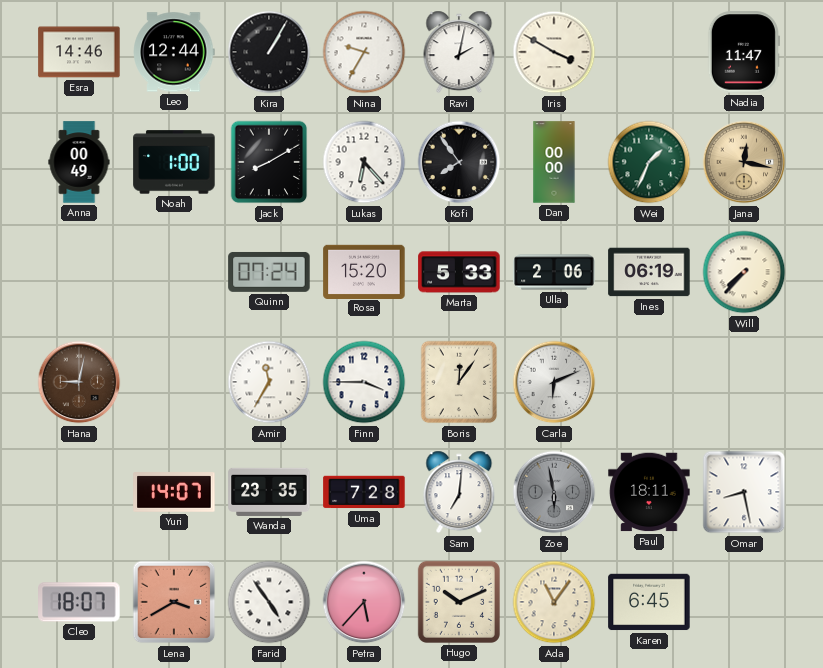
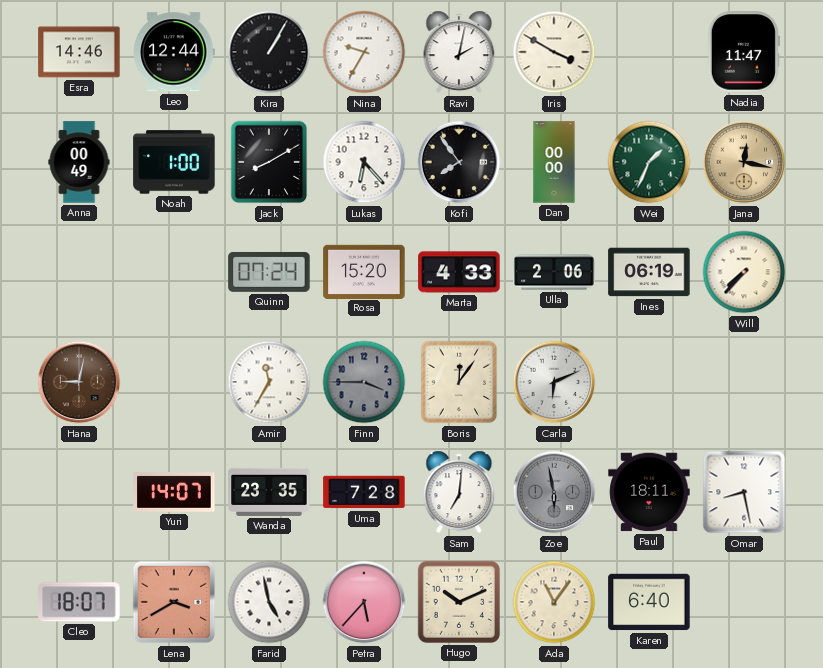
Marta: 5:33 -> 4:33
Finn dial: white -> grey
Farid: 4:54 -> 4:58
Karen: 6:45 -> 6:40
